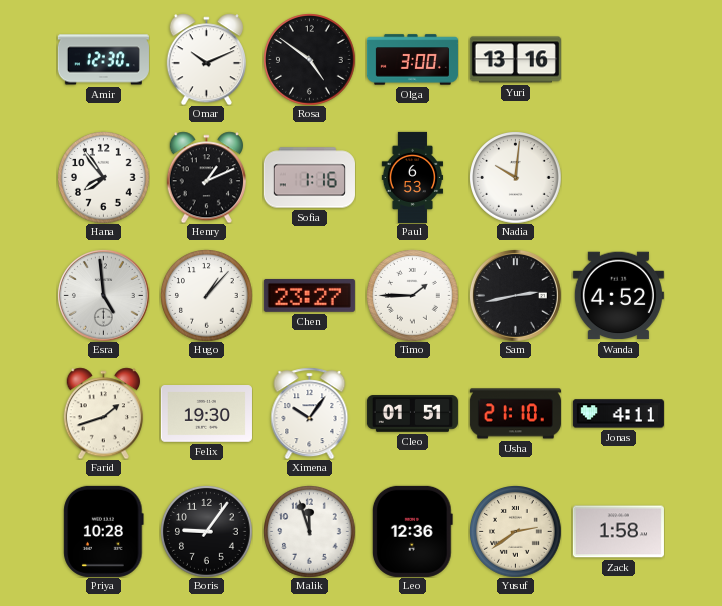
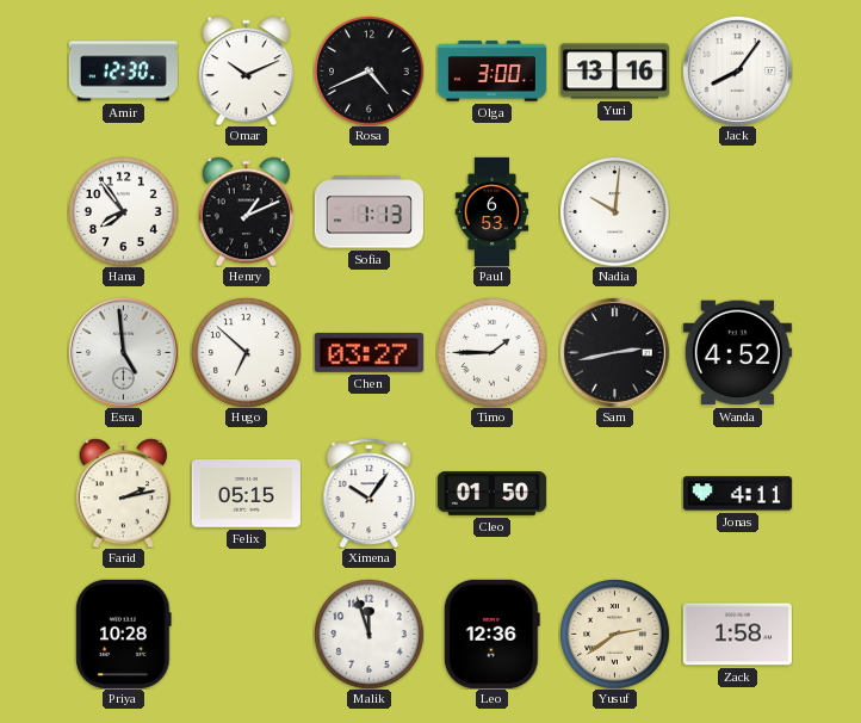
Rosa: 4:51 -> 4:41
Jack: none -> 8:06
Sofia: 1:16 -> 1:13
Hugo: 1:07 -> 6:52
Chen: 23:27 -> 03:27
Farid: 1:42 -> 2:13
Felix: 19:30 -> 05:15
Cleo: 01:51 -> 01:50
Usha: 21:10 -> none
Boris: 9:06 -> none
